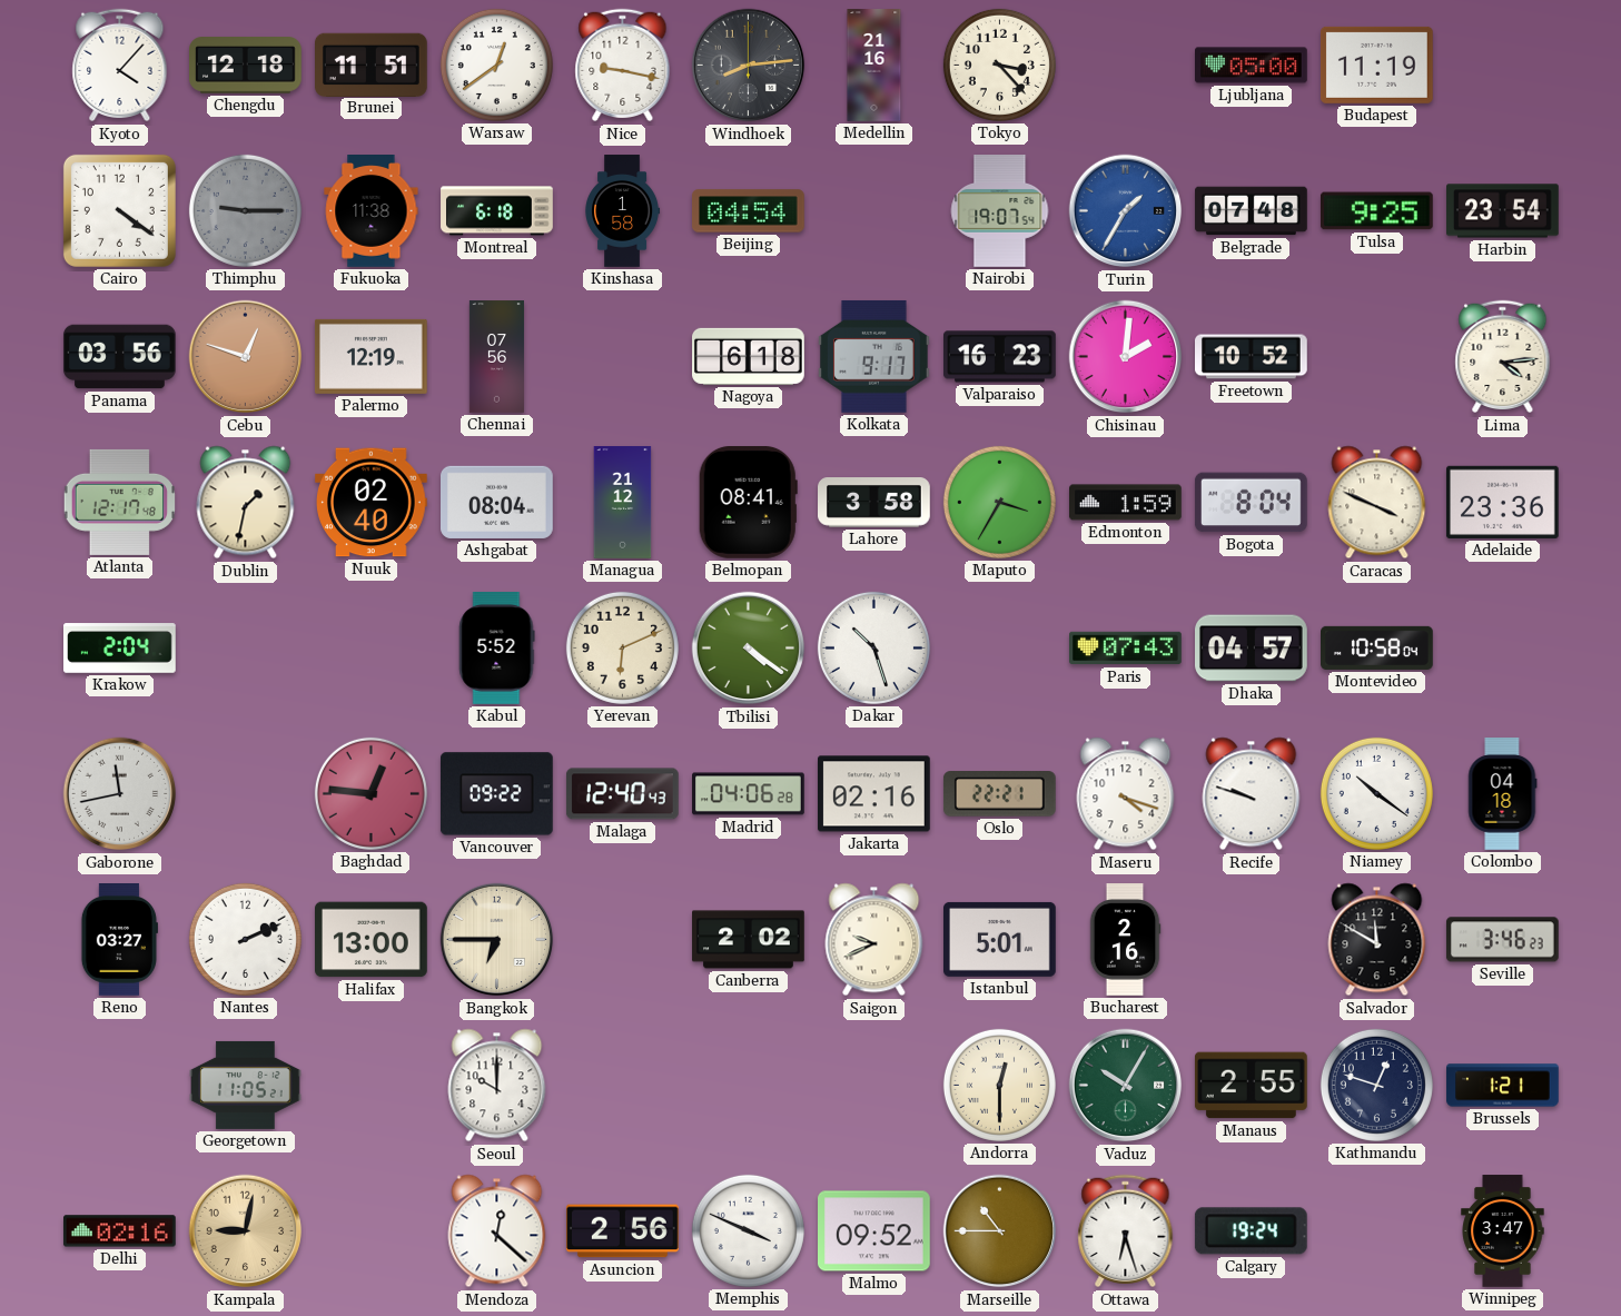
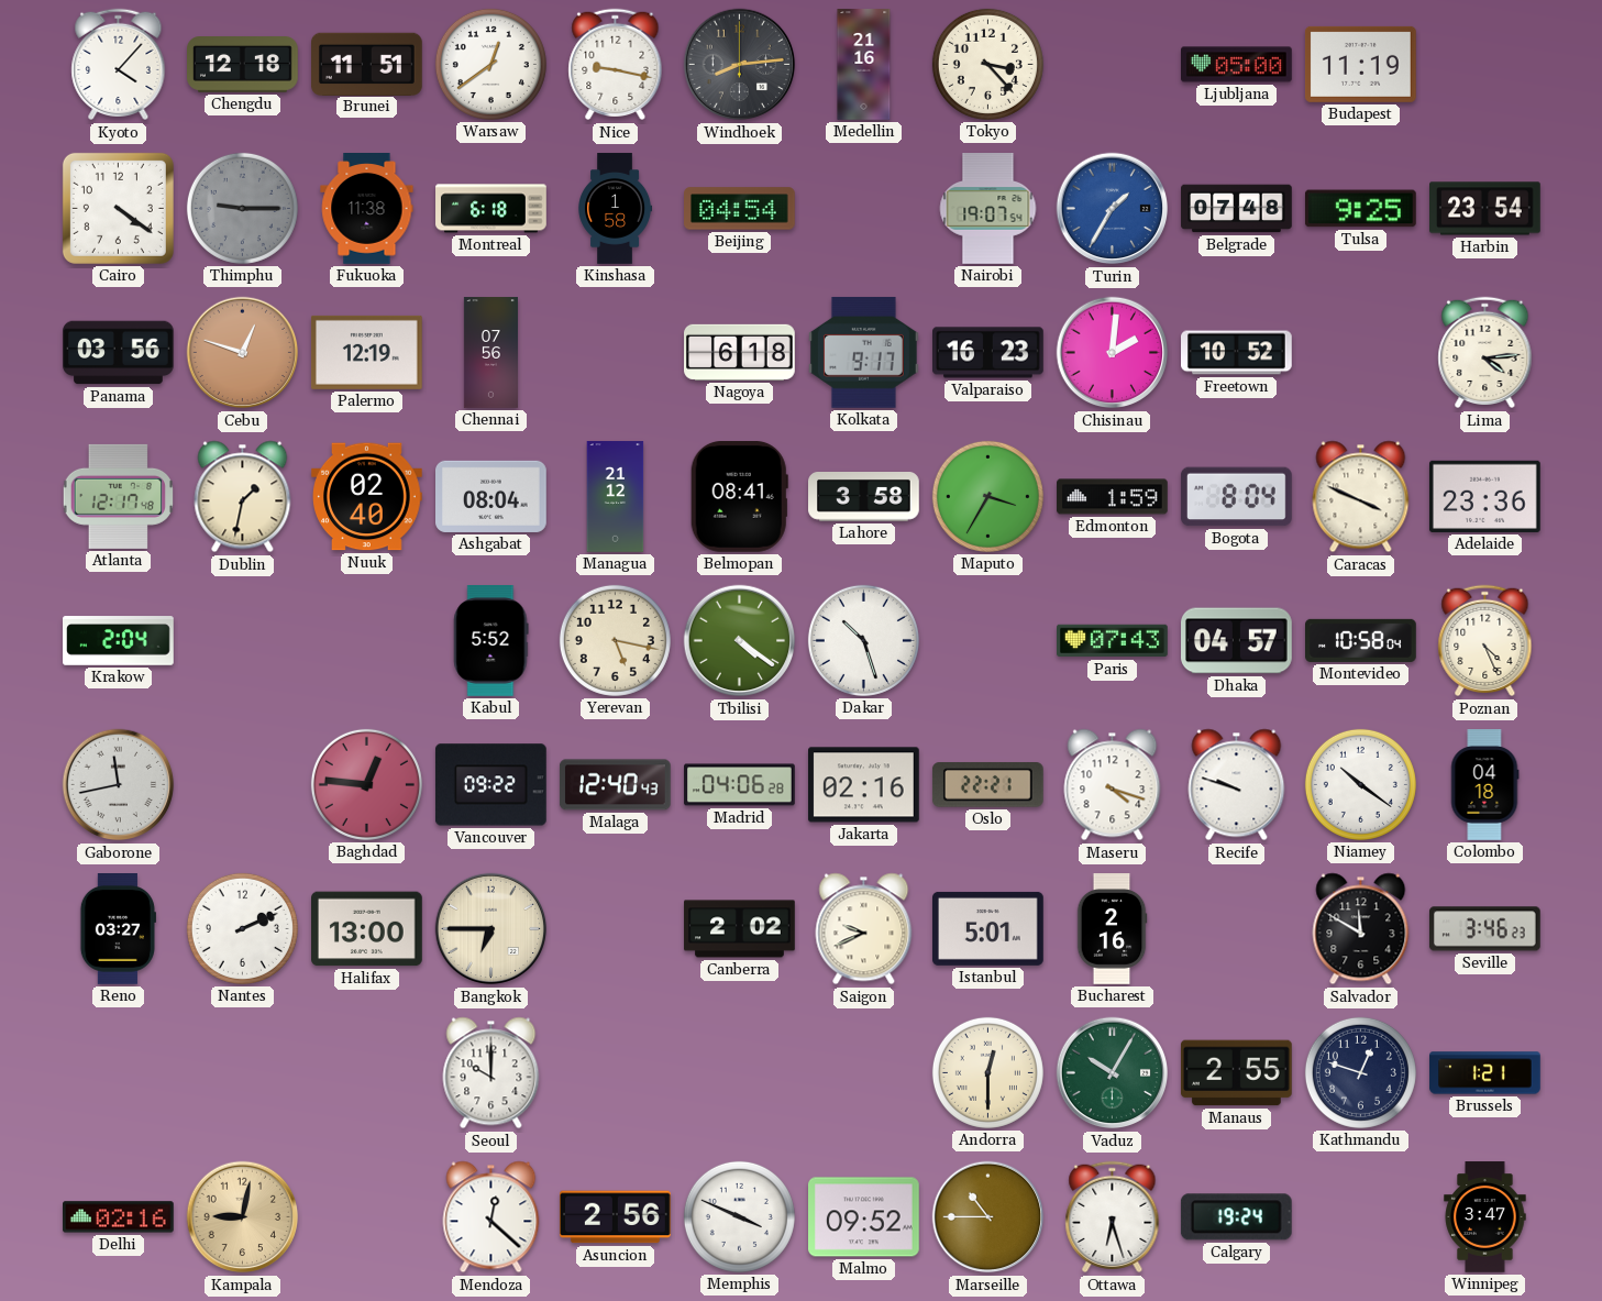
Yerevan: 6:11 -> 5:17
Poznan: none -> 4:26
Georgetown: 11:05 -> none
